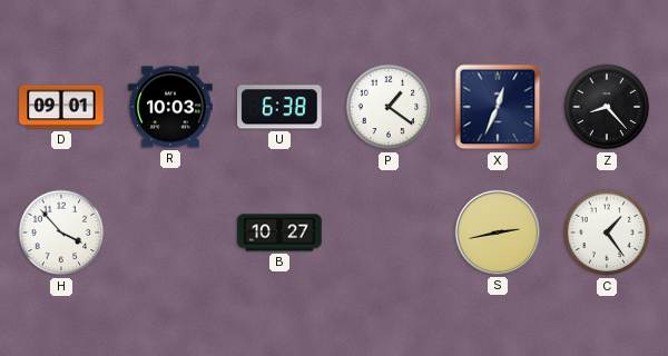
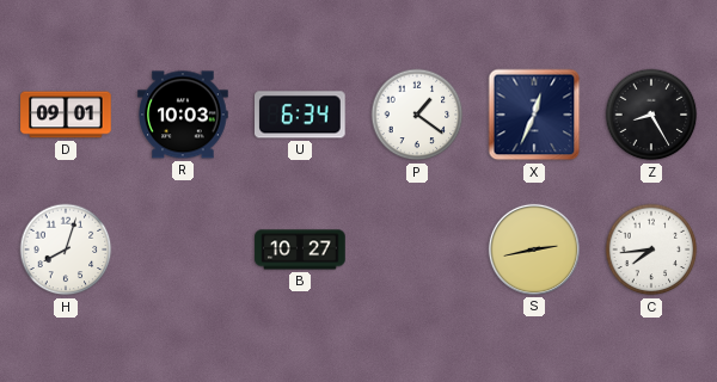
U: 6:38 -> 6:34
Z: 8:23 -> 8:25
H: 3:53 -> 8:03
C: 1:24 -> 7:44
